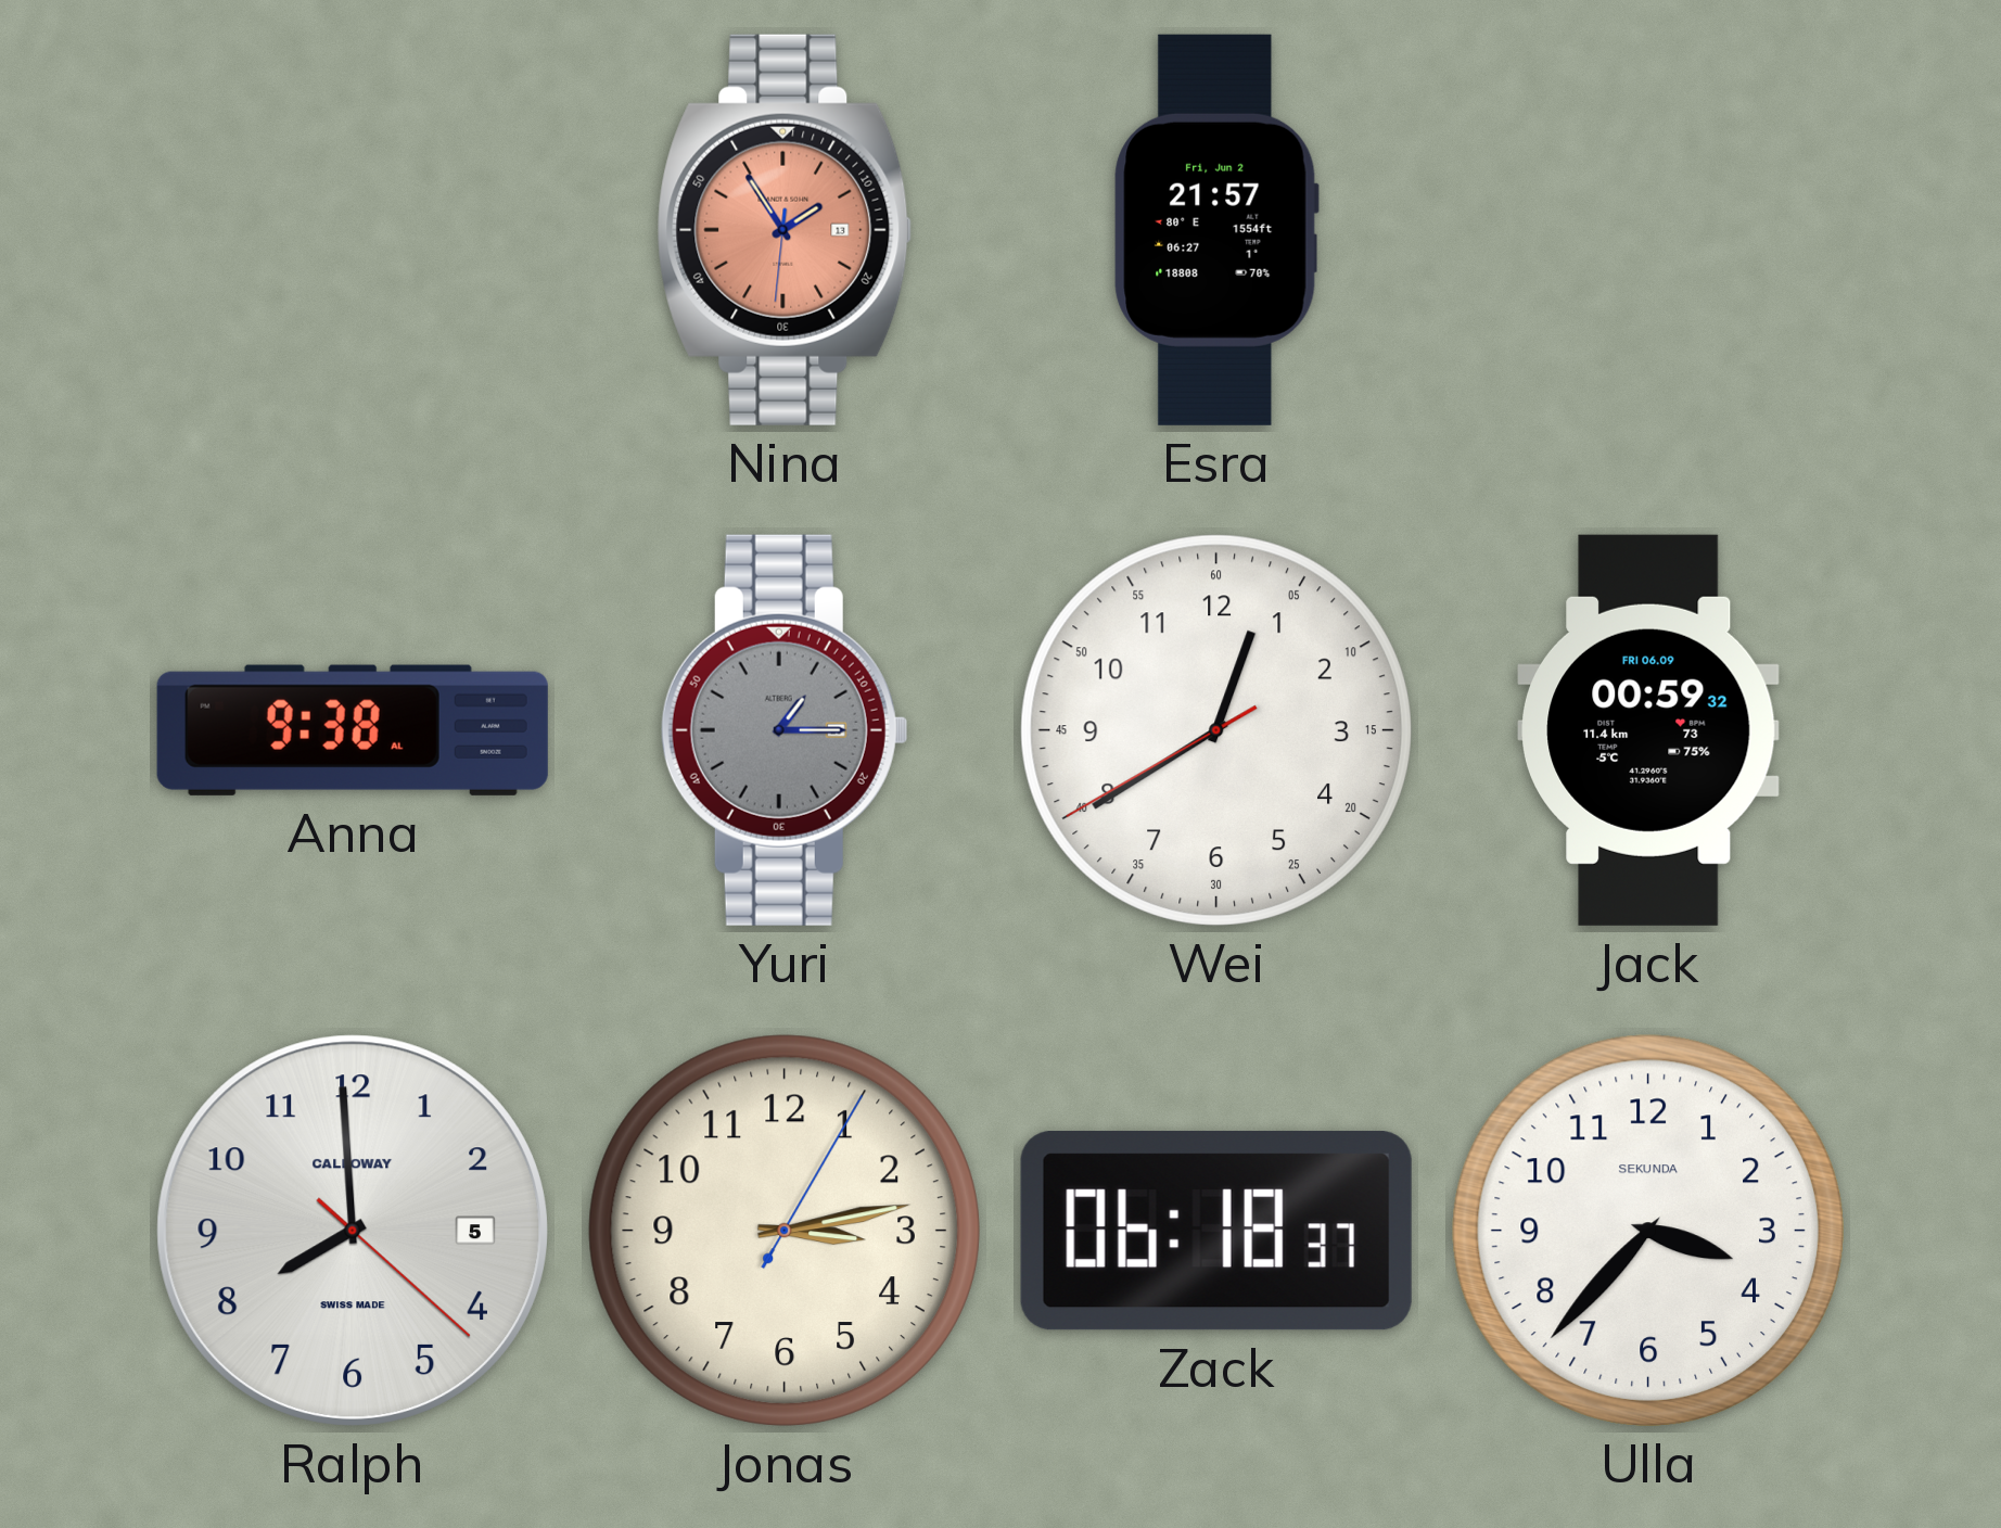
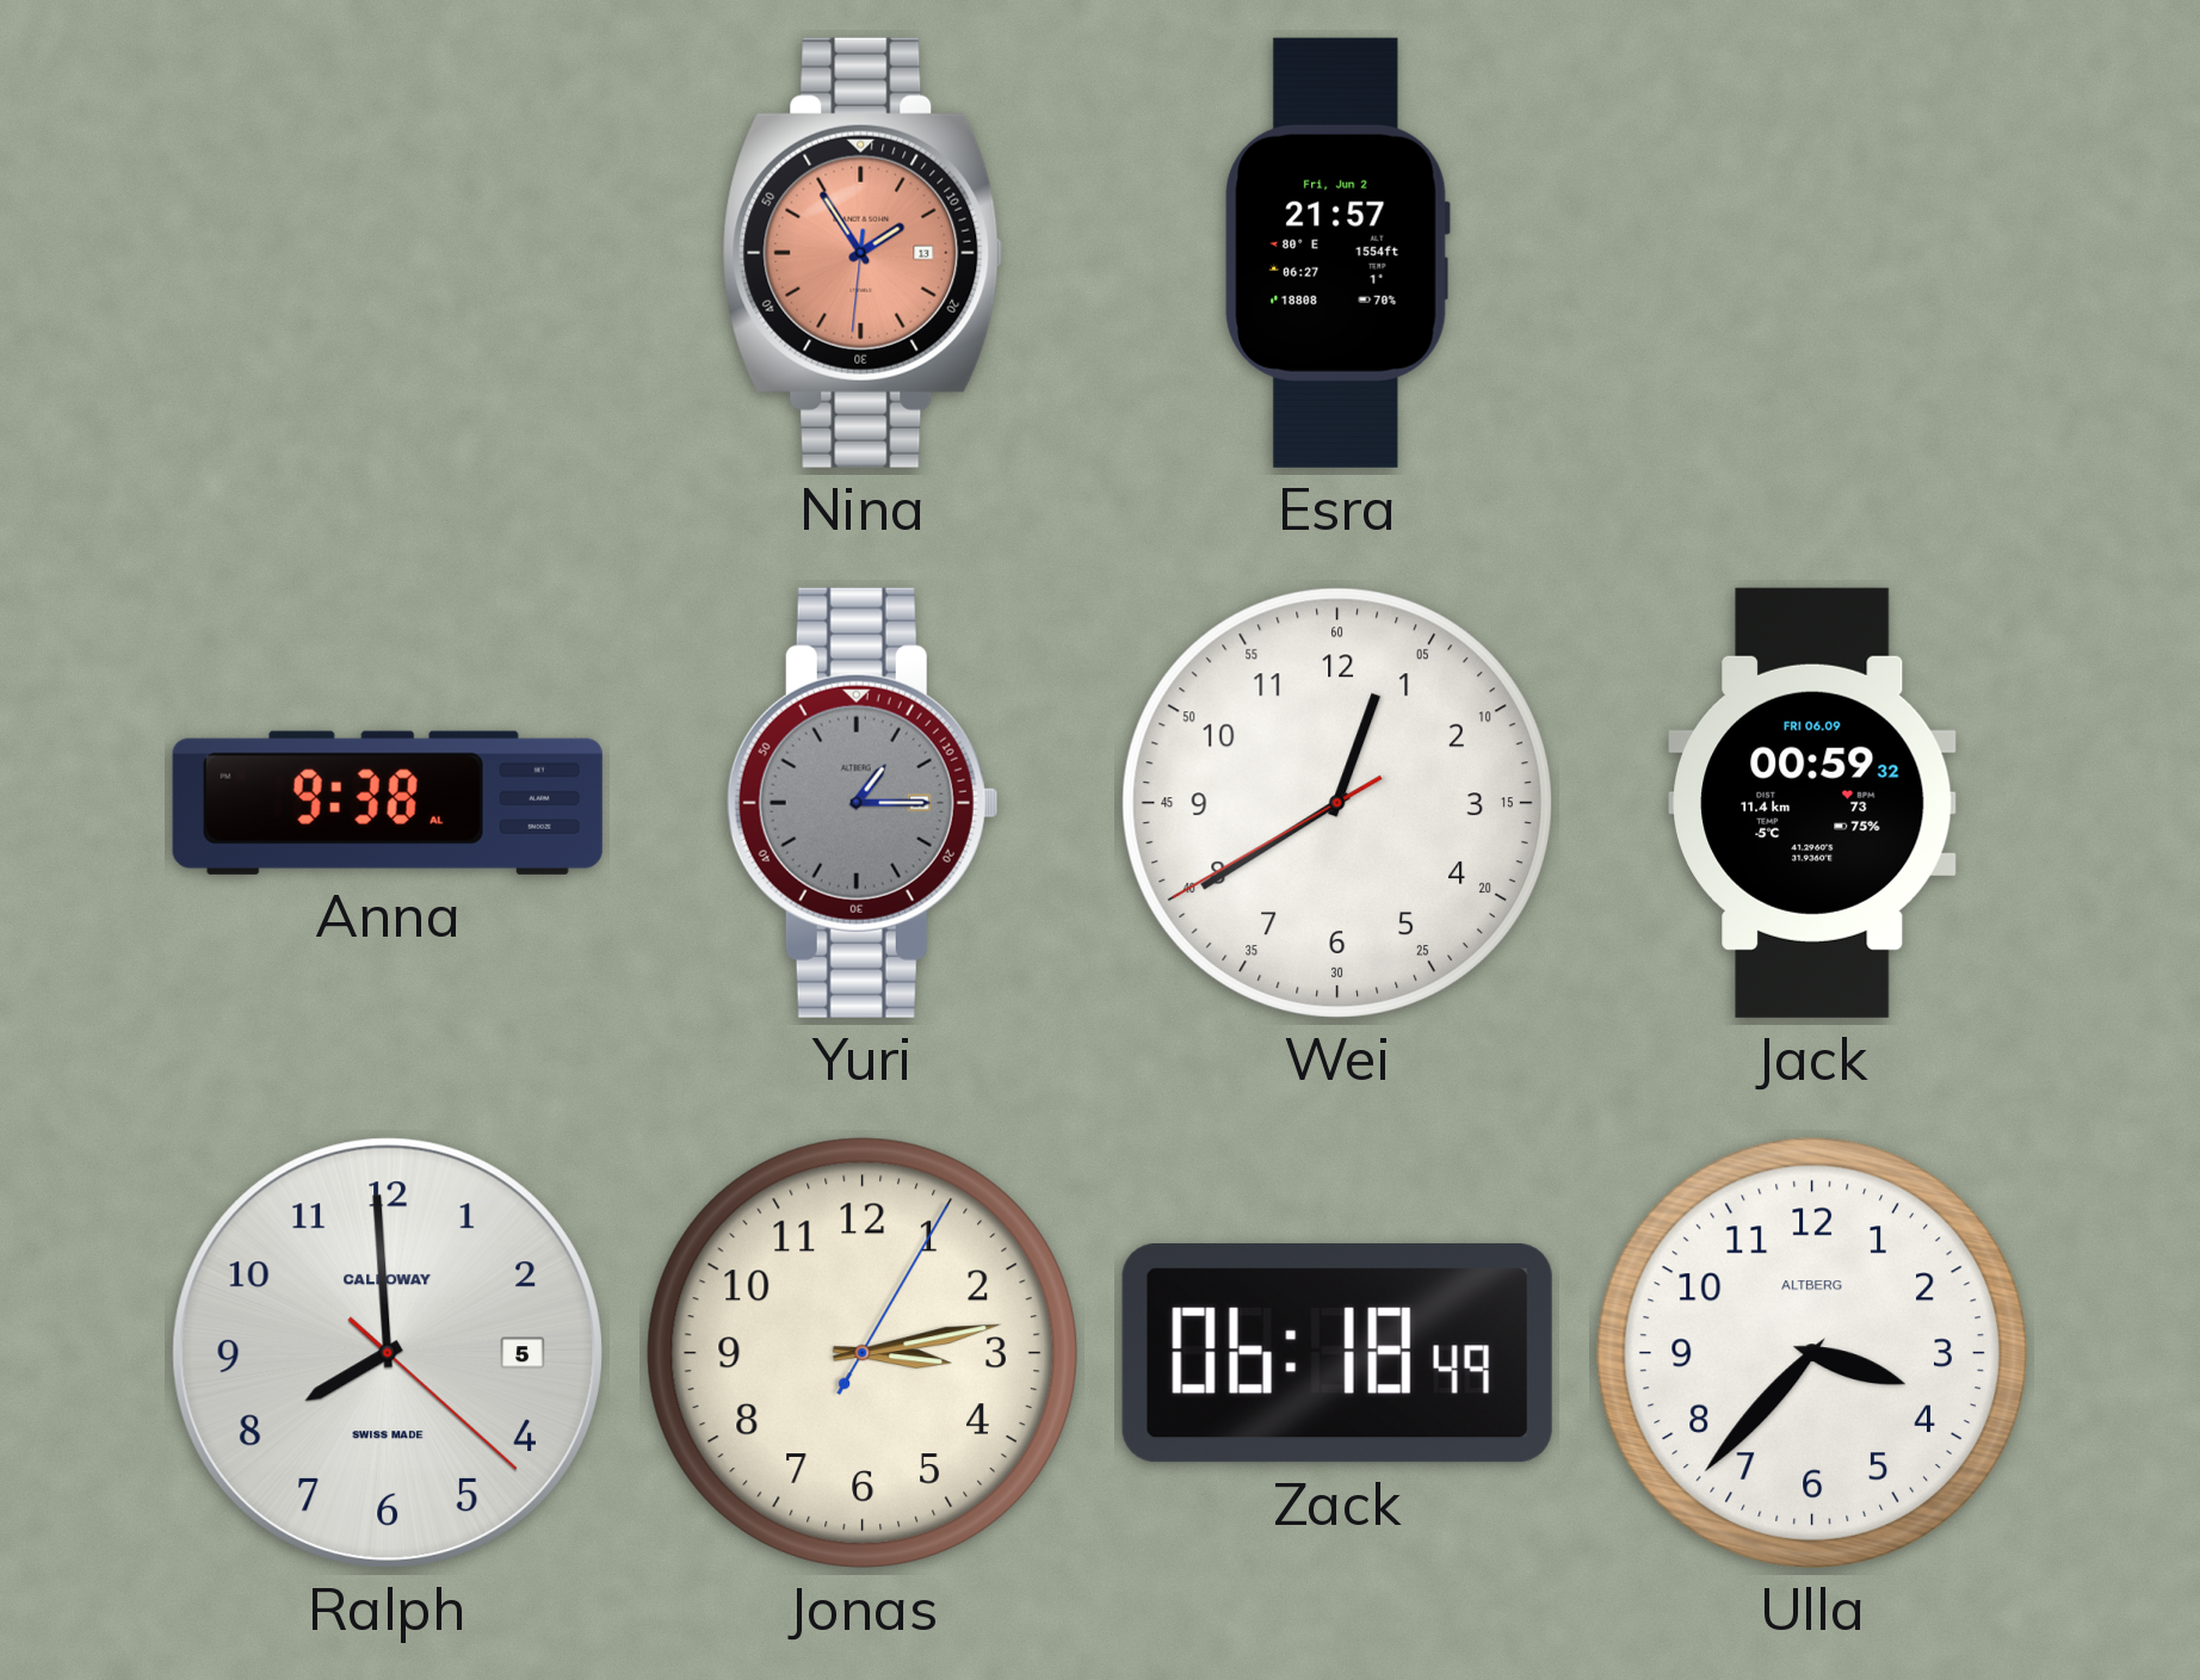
Zack: 06:18:37 -> 06:18:49
Ulla brand: SEKUNDA -> ALTBERG
